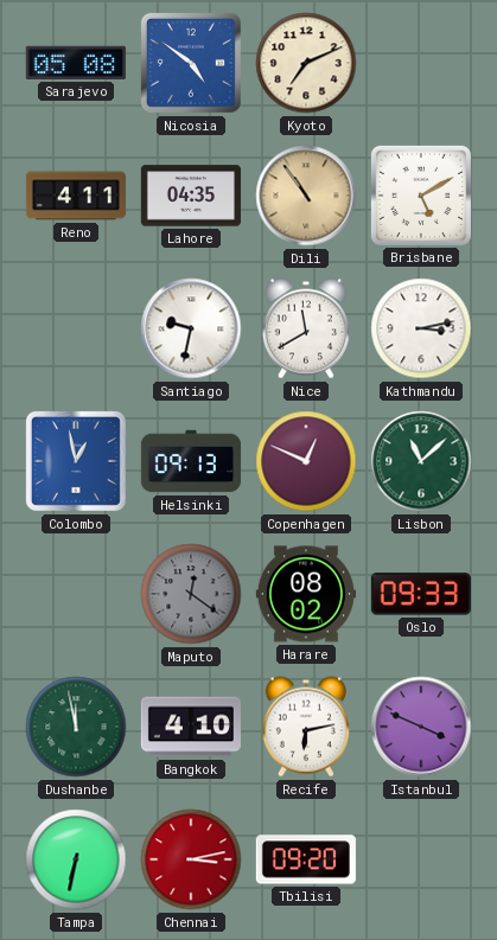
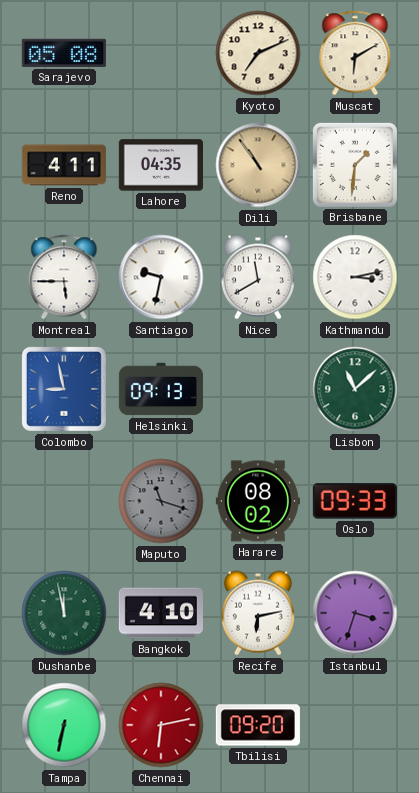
Nicosia: 4:51 -> none
Muscat: none -> 6:10
Brisbane: 5:10 -> 1:31
Montreal: none -> 5:45
Colombo: 12:58 -> 8:58
Copenhagen: 12:49 -> none
Maputo: 12:21 -> 11:18
Istanbul: 3:49 -> 3:33
Chennai: 3:13 -> 6:13
